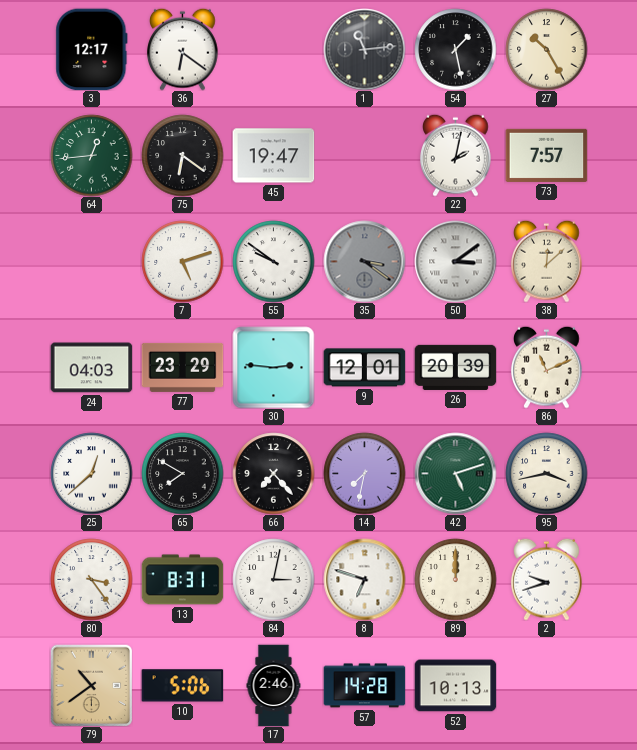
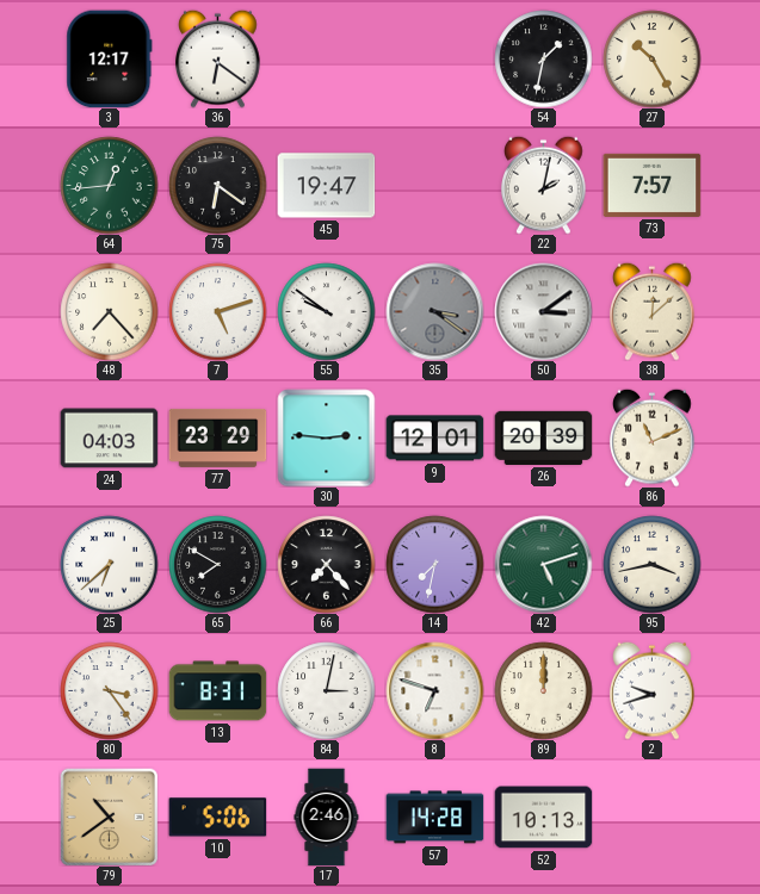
1: 11:14 -> none
54: 1:28 -> 1:32
48: none -> 7:23
25: 12:38 -> 6:38
